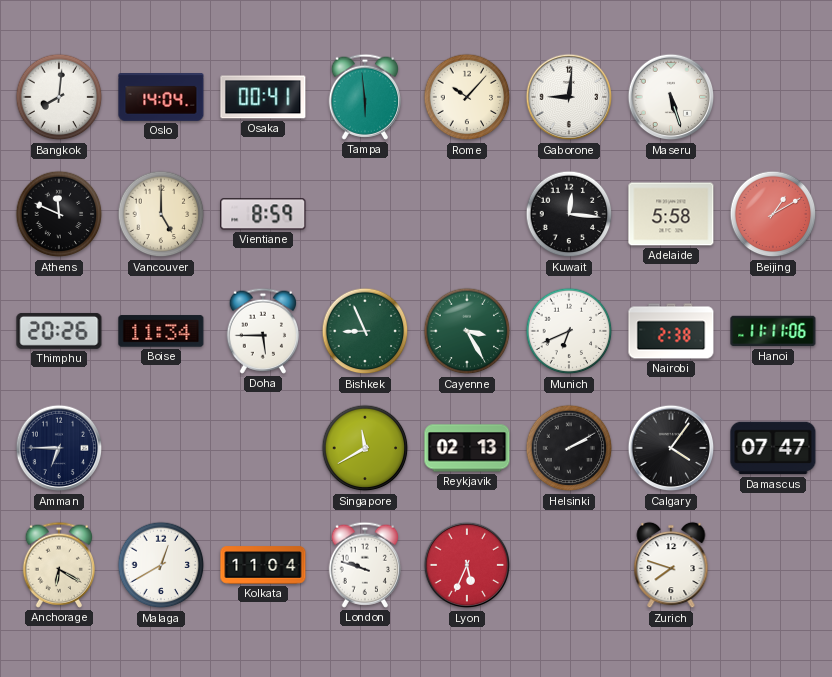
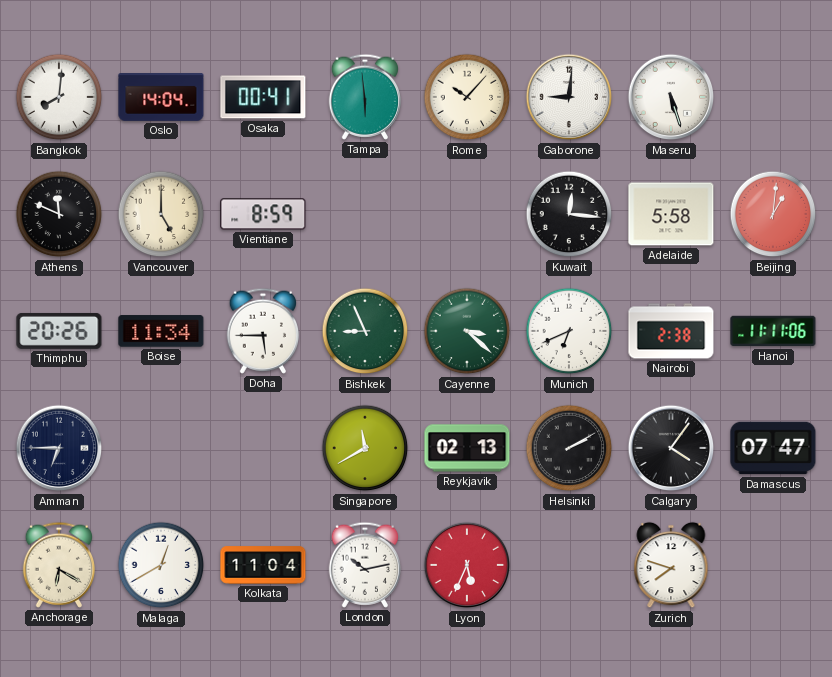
Beijing: 1:10 -> 1:01
Cayenne: 3:25 -> 3:22
London: 9:48 -> 10:13
